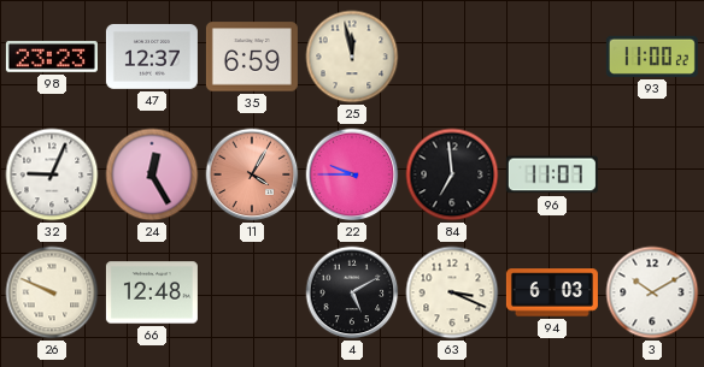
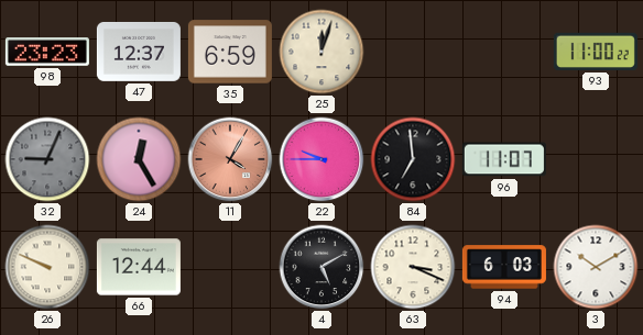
25: 11:58 -> 12:03
32 dial: white -> grey
66: 12:48 -> 12:44
